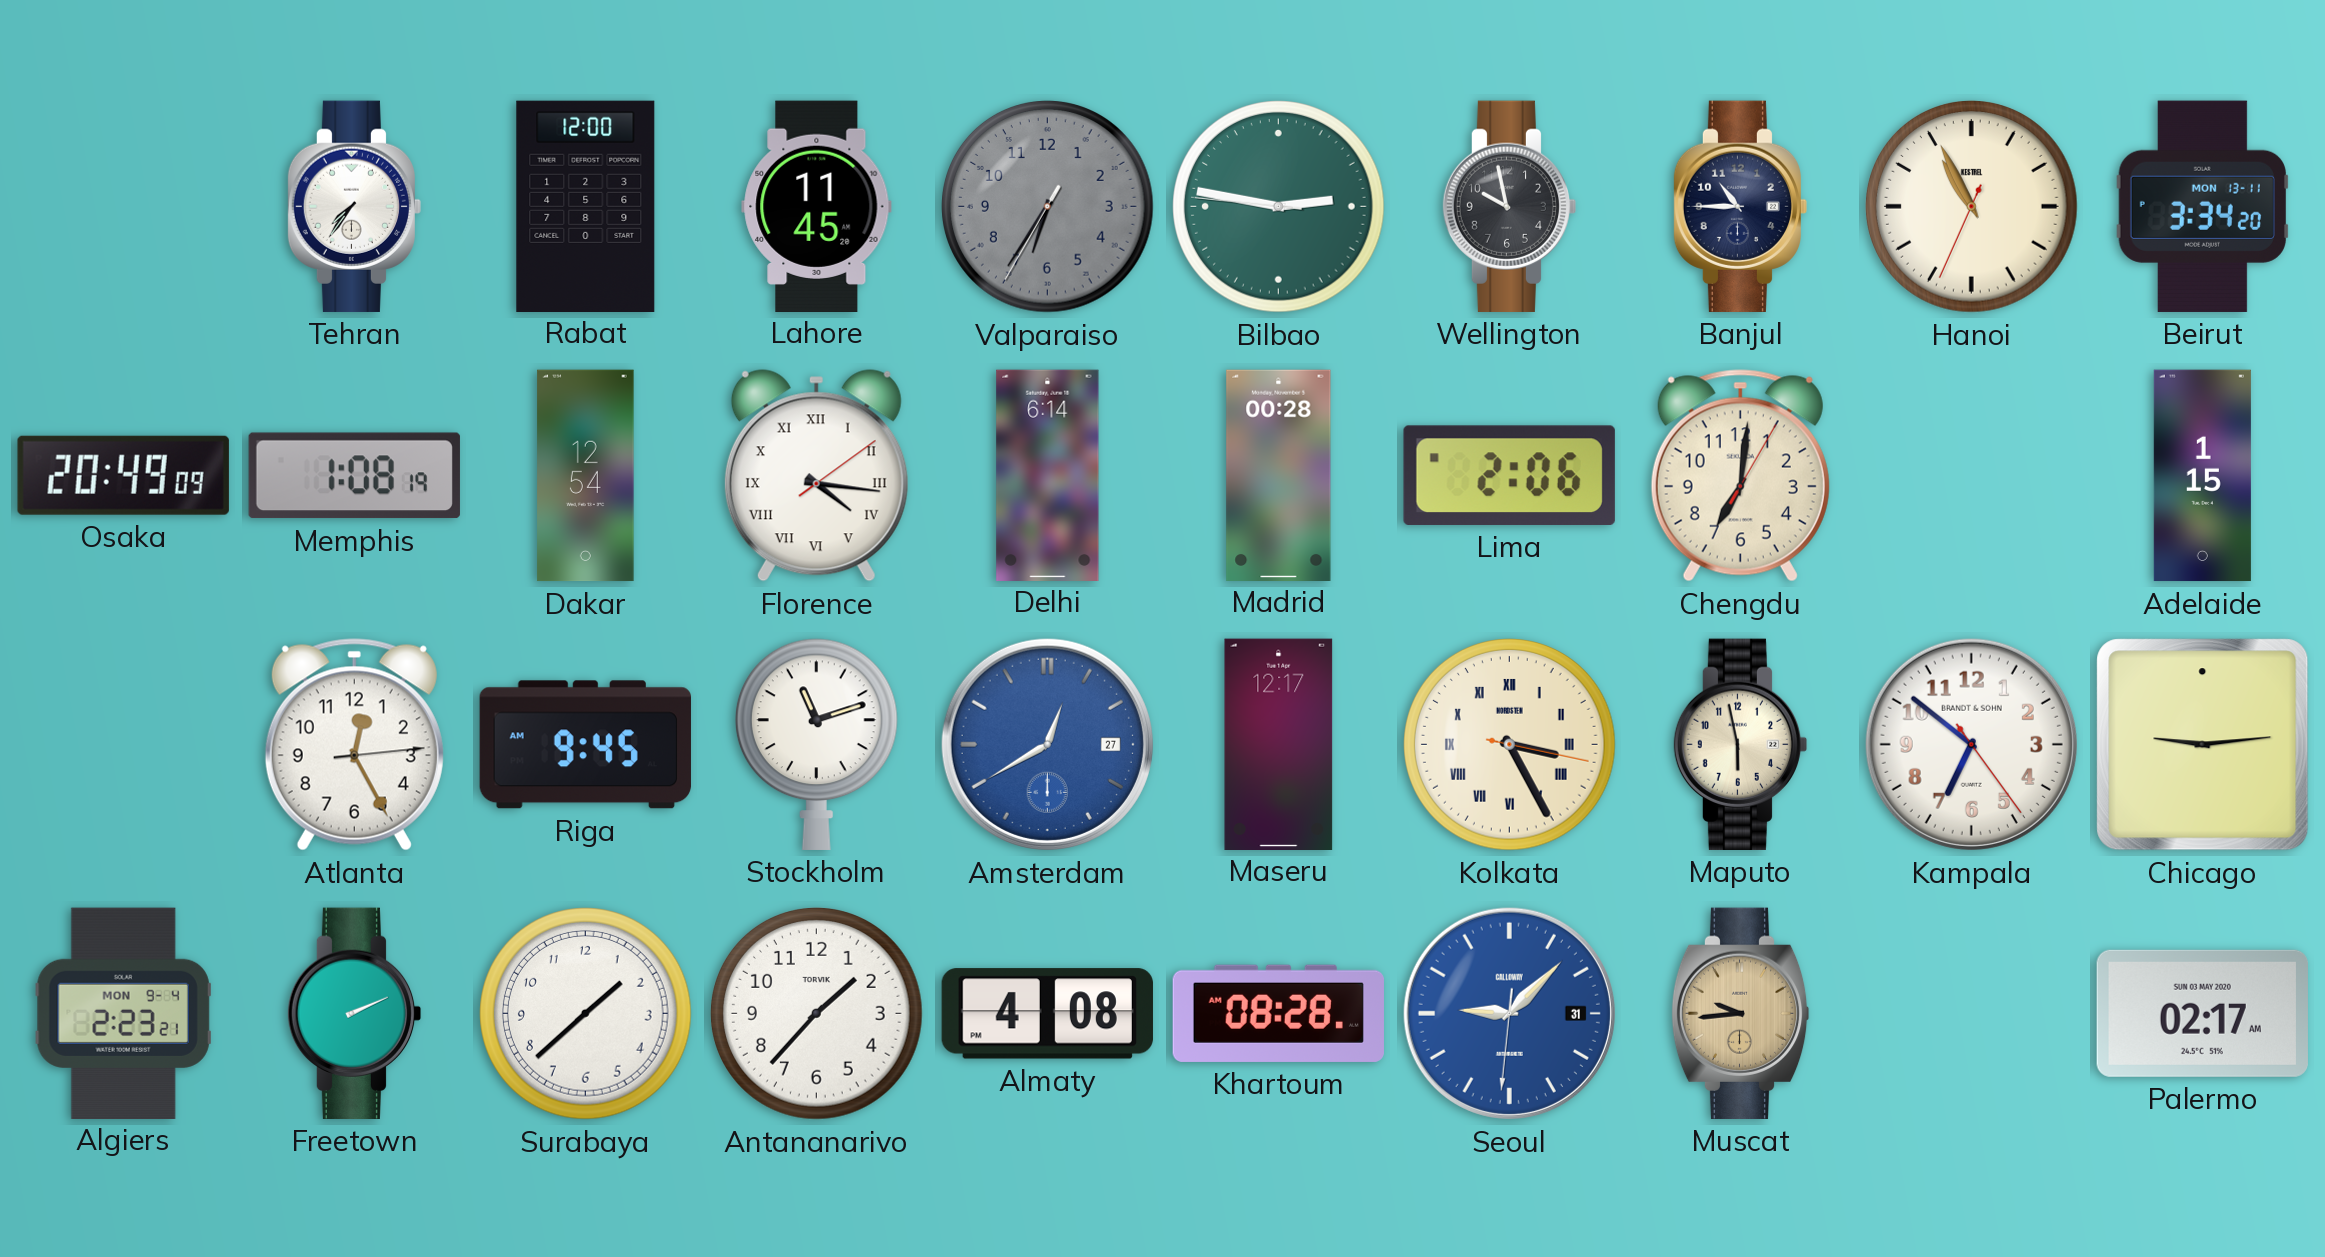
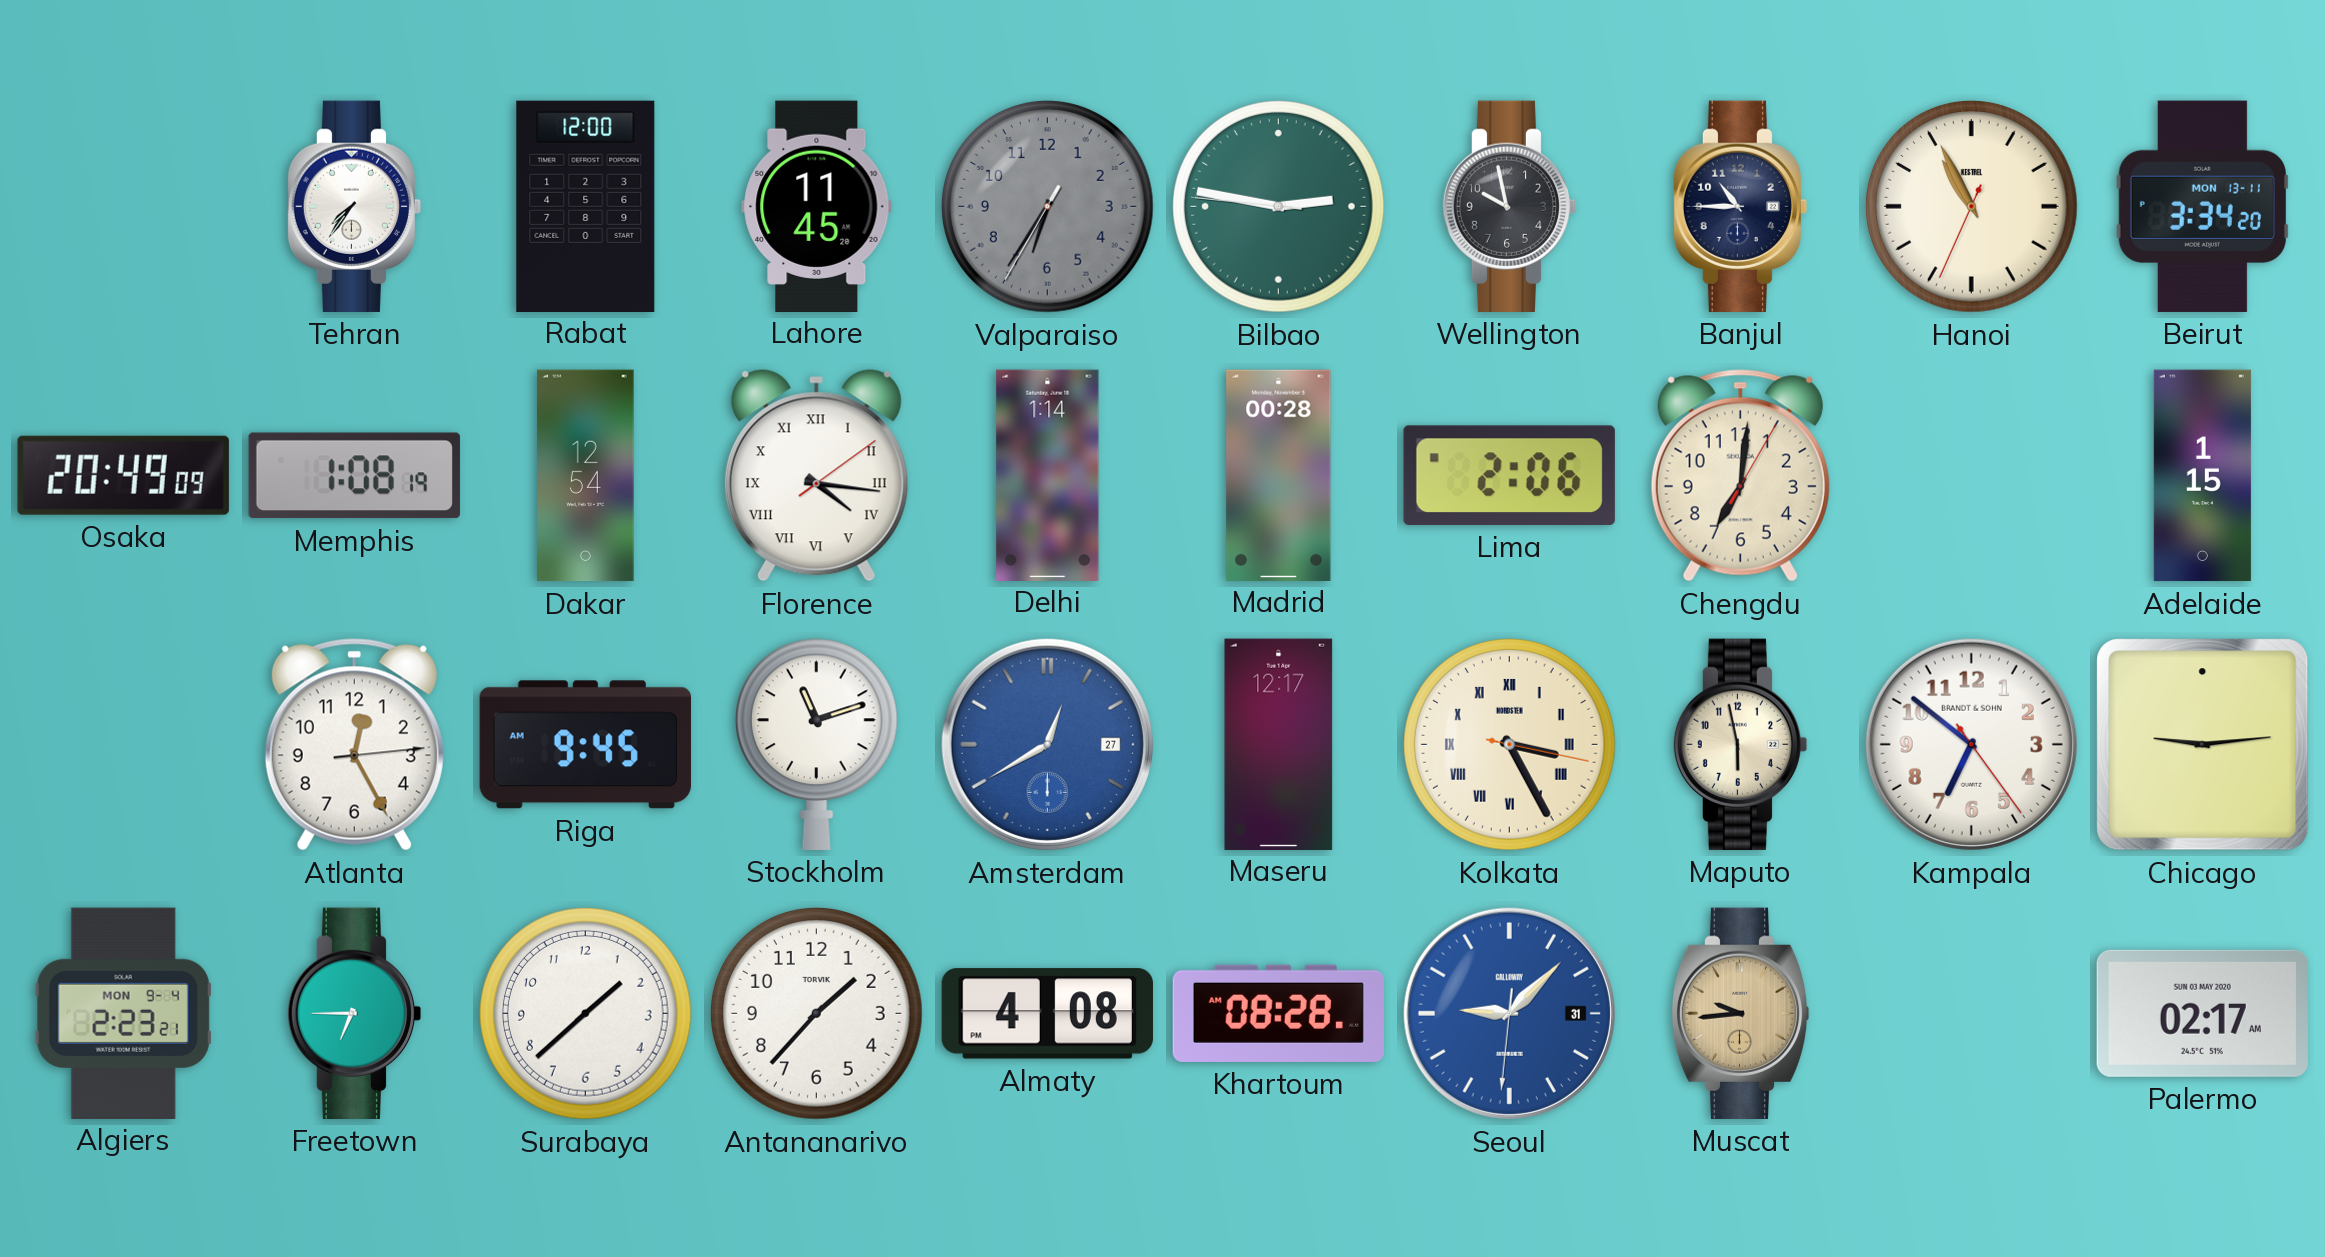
Delhi: 6:14 -> 1:14
Freetown: 2:11 -> 6:45
